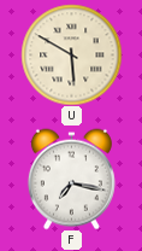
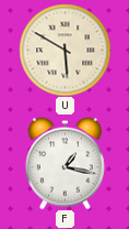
F: 7:17 -> 1:17
